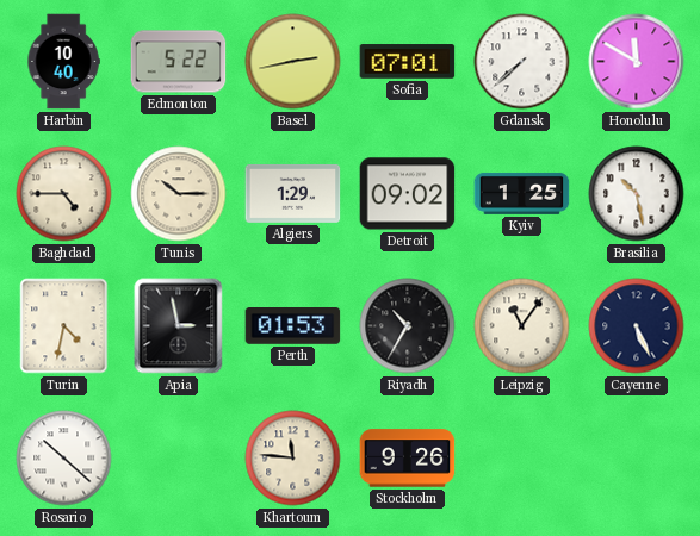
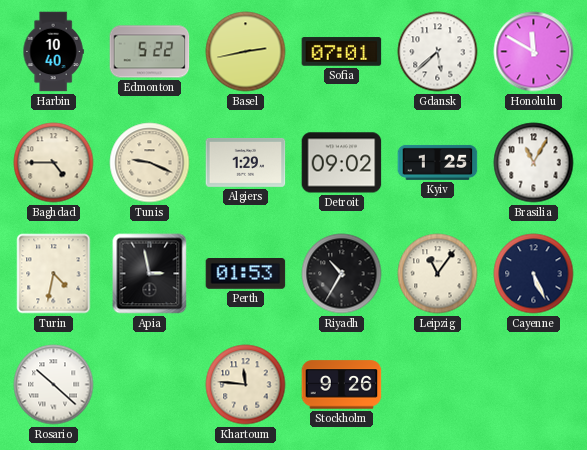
Gdansk: 7:38 -> 5:38
Tunis: 10:15 -> 9:19
Brasilia: 10:28 -> 11:05
